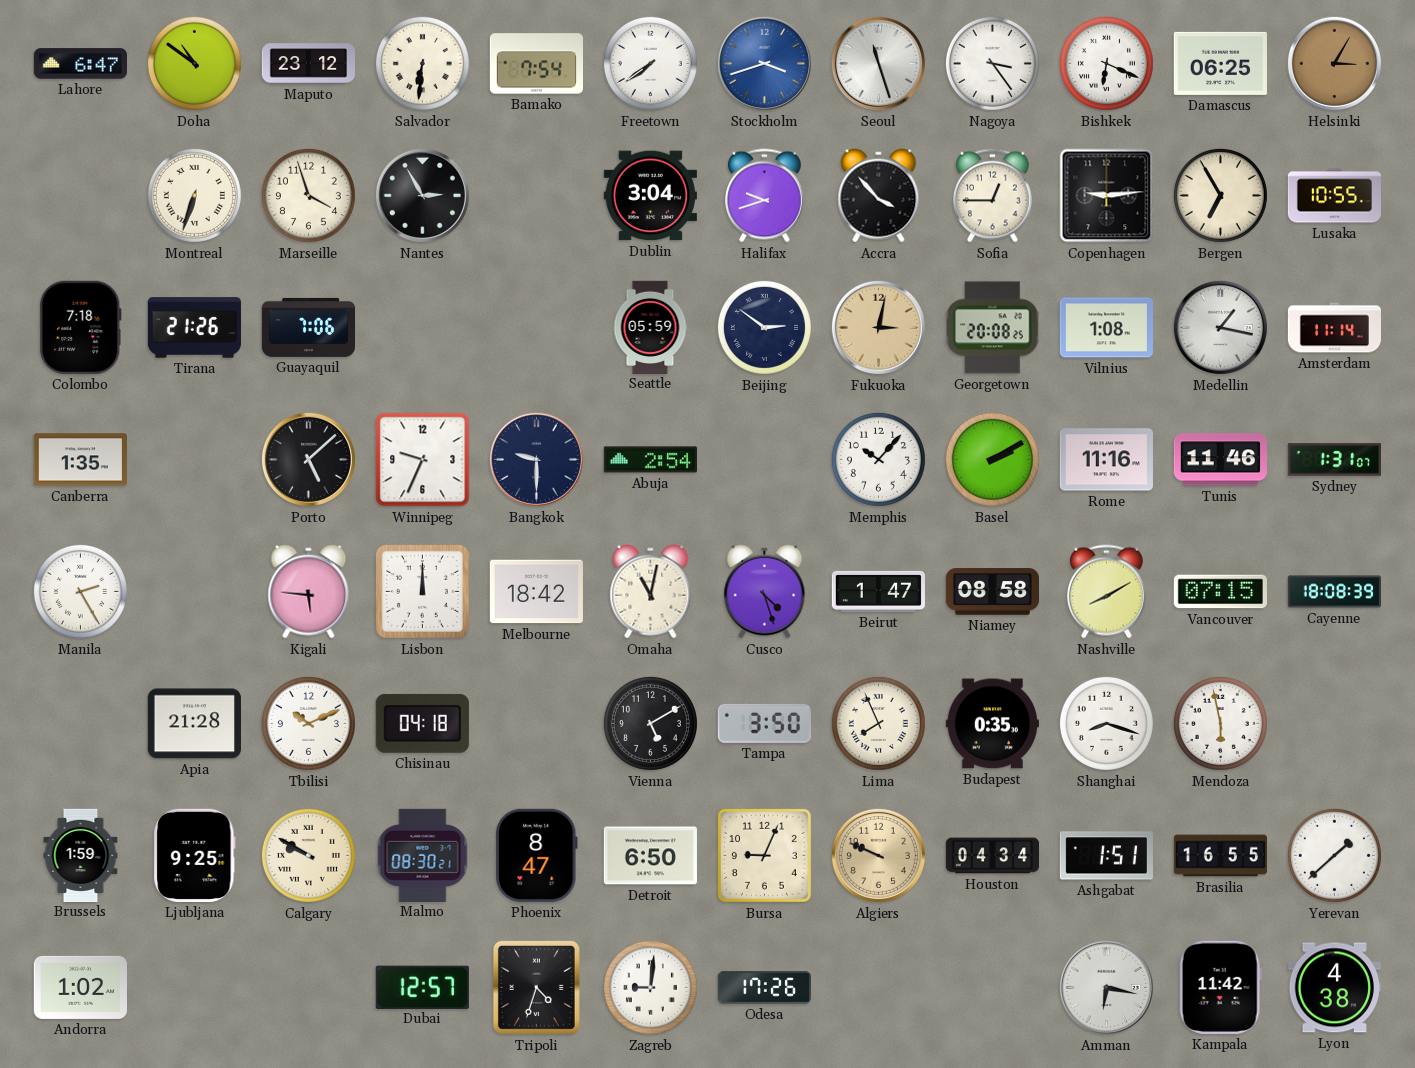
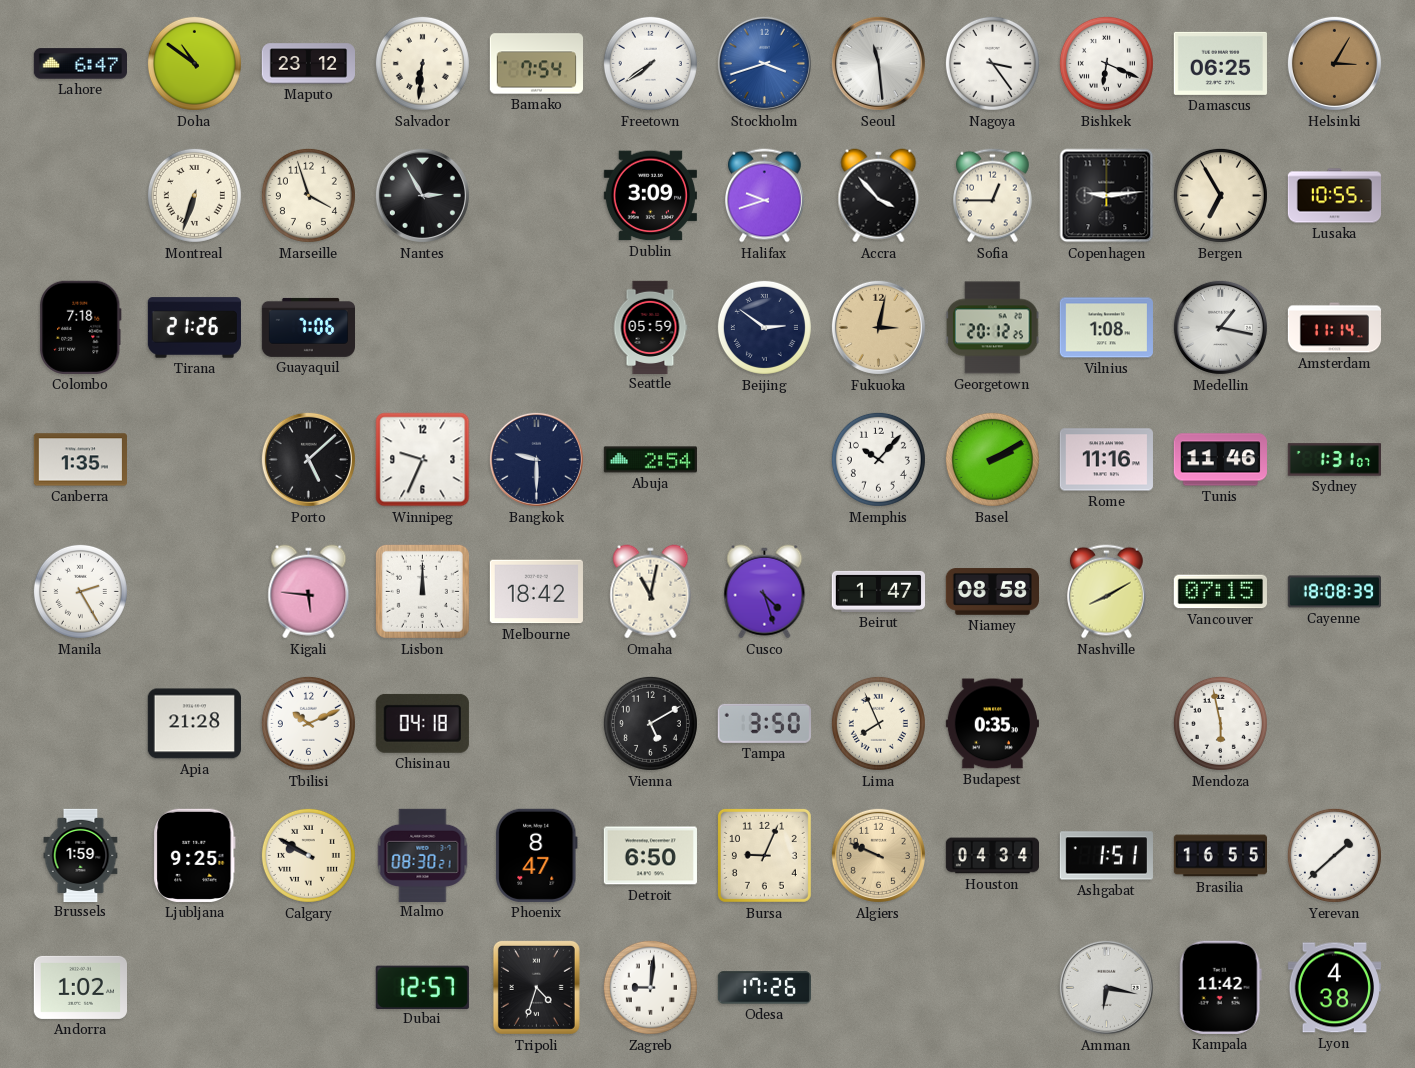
Seoul: 11:27 -> 11:29
Dublin: 3:04 -> 3:09
Georgetown: 20:08 -> 20:12
Shanghai: 8:18 -> none
